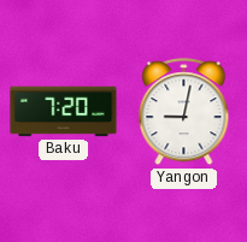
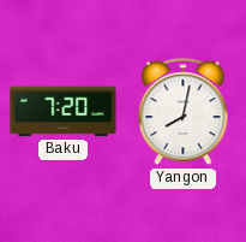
Yangon: 9:02 -> 8:02
